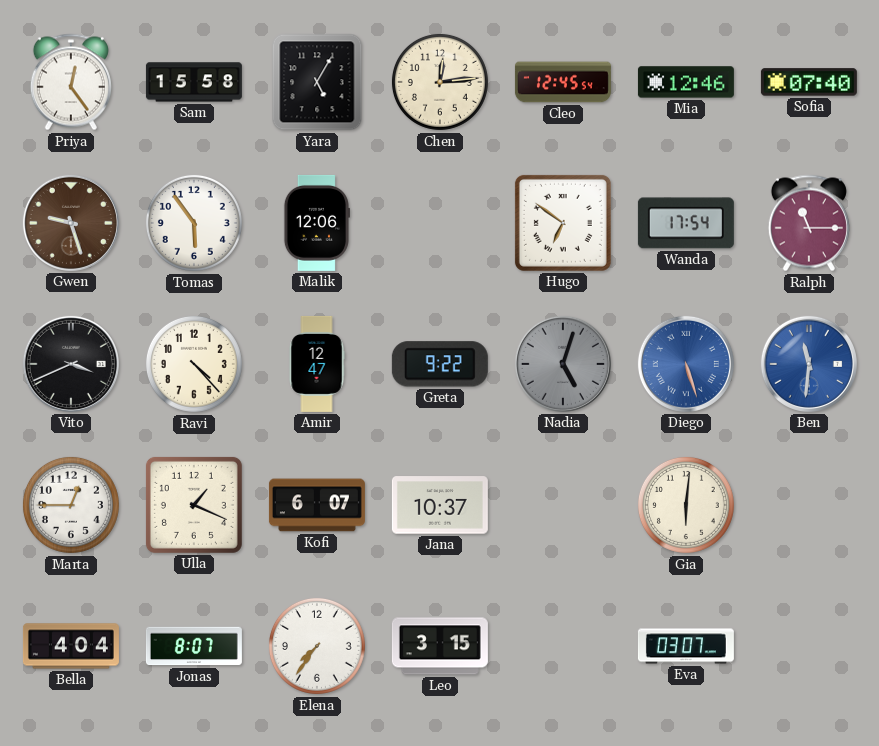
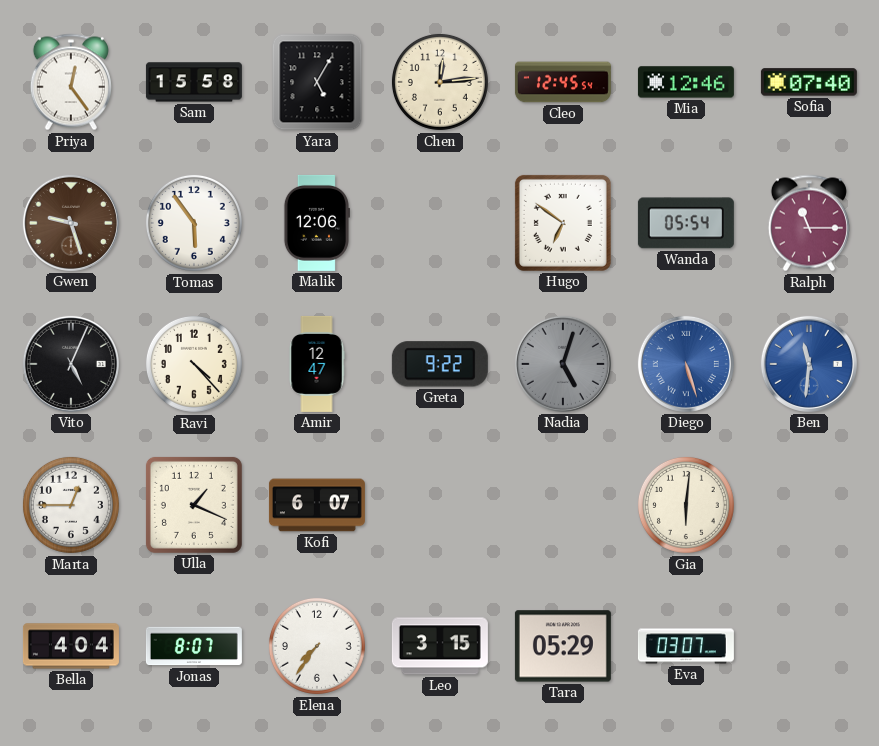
Wanda: 17:54 -> 05:54
Vito: 3:41 -> 5:04
Jana: 10:37 -> none
Tara: none -> 05:29
